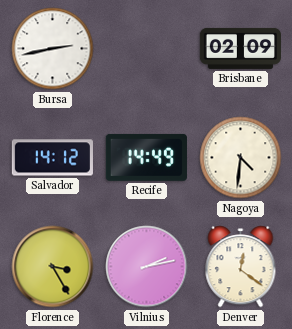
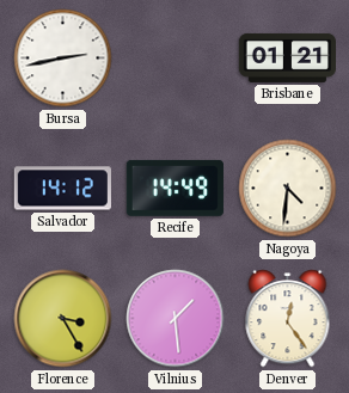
Brisbane: 02:09 -> 01:21
Vilnius: 2:13 -> 1:29
Denver: 12:21 -> 12:24
